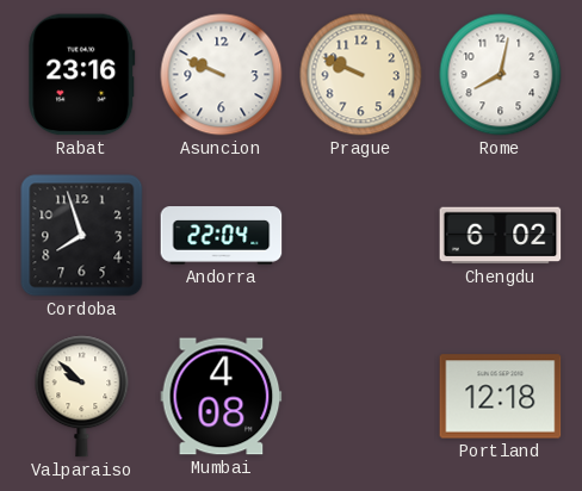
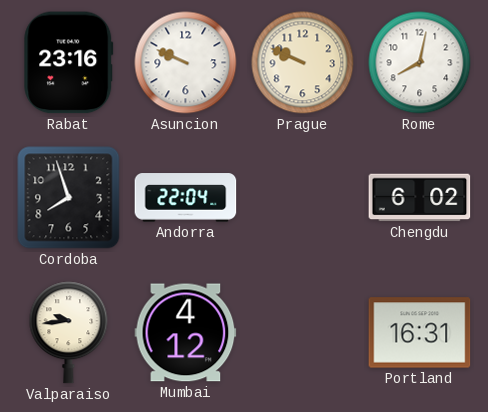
Valparaiso: 9:52 -> 9:44
Mumbai: 4:08 -> 4:12
Portland: 12:18 -> 16:31
